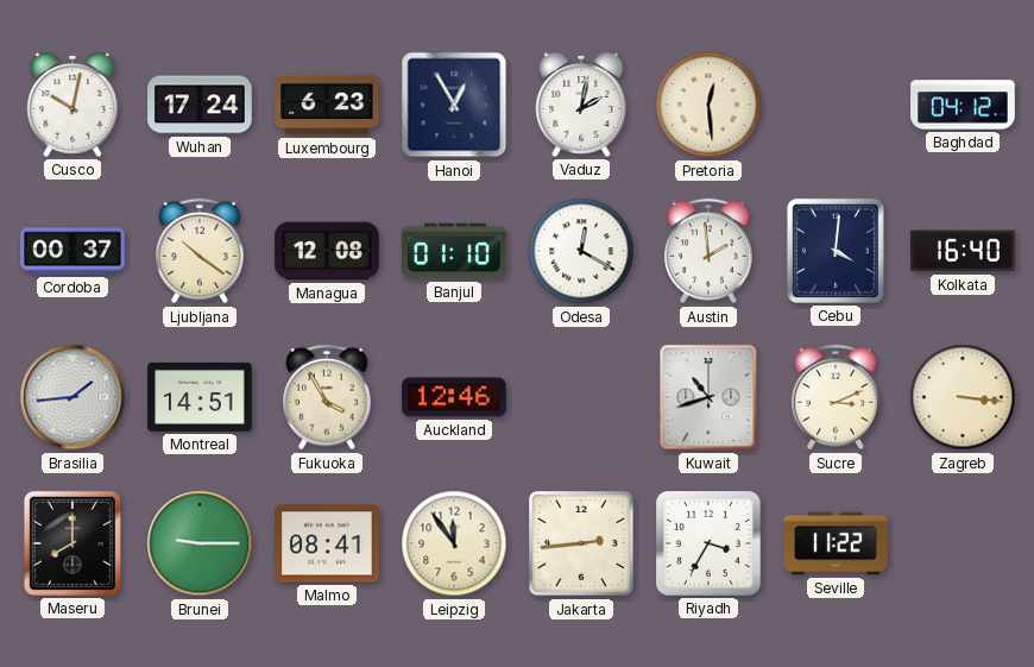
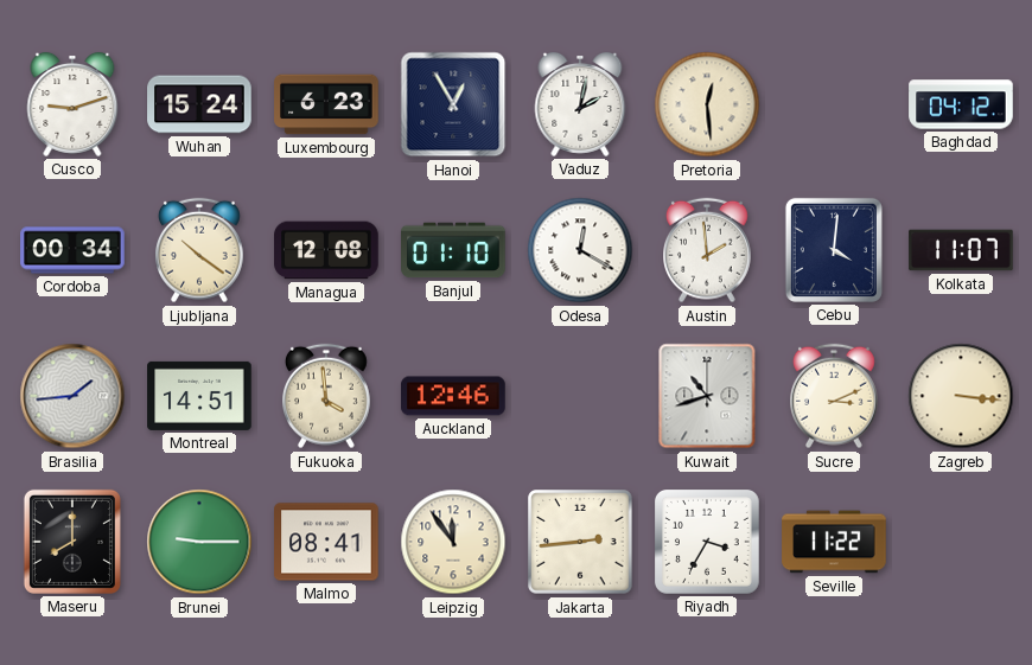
Cusco: 10:02 -> 9:12
Wuhan: 17:24 -> 15:24
Cordoba: 00:37 -> 00:34
Kolkata: 16:40 -> 11:07
Fukuoka: 3:55 -> 3:59
